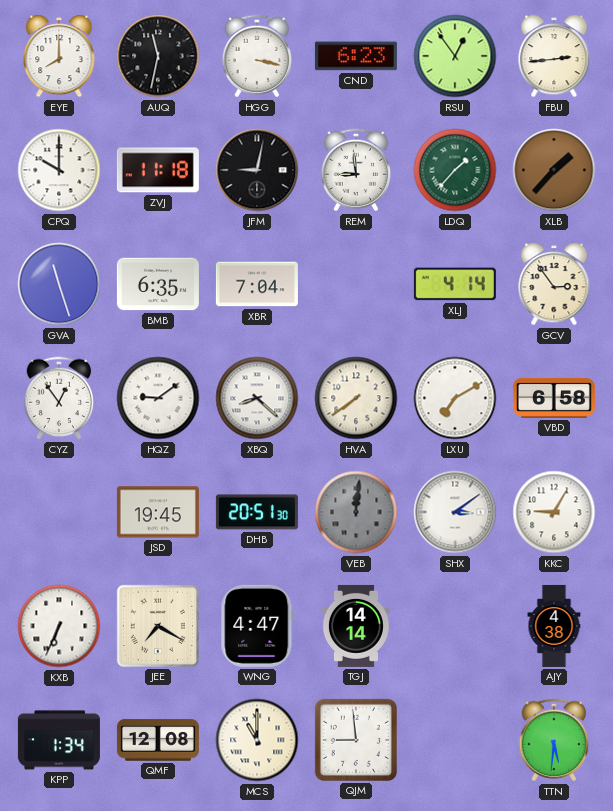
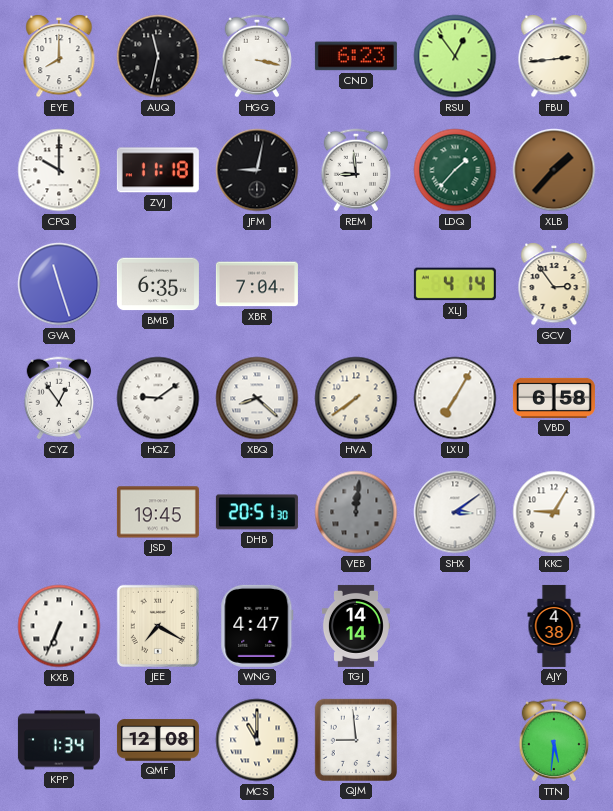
LXU: 7:10 -> 7:05
